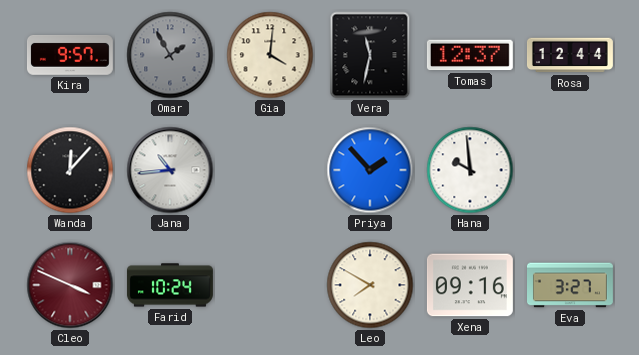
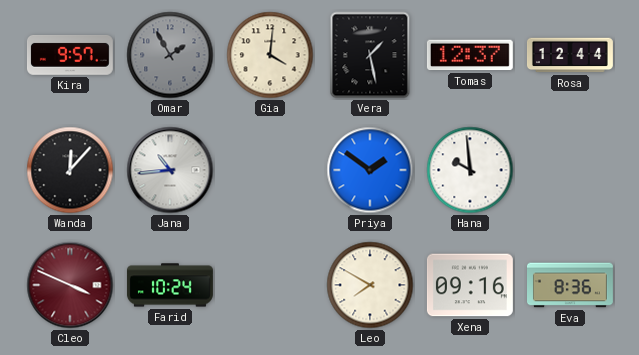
Vera: 11:32 -> 1:28
Priya: 1:53 -> 1:51
Eva: 3:27 -> 8:36
